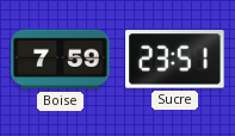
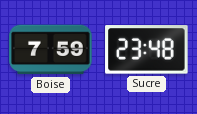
Sucre: 23:51 -> 23:48
